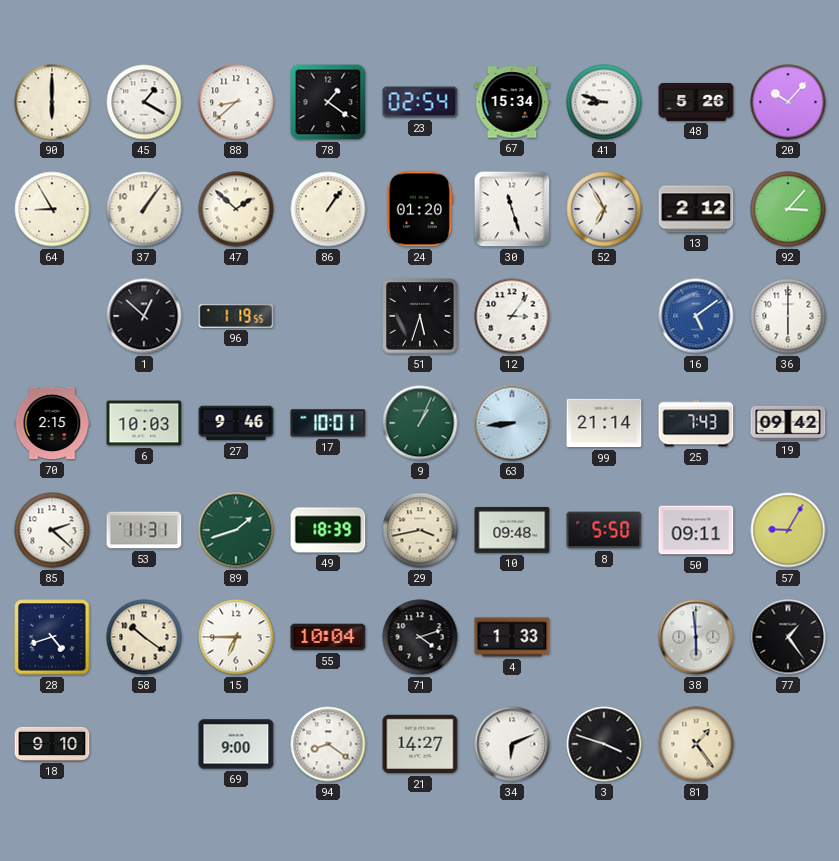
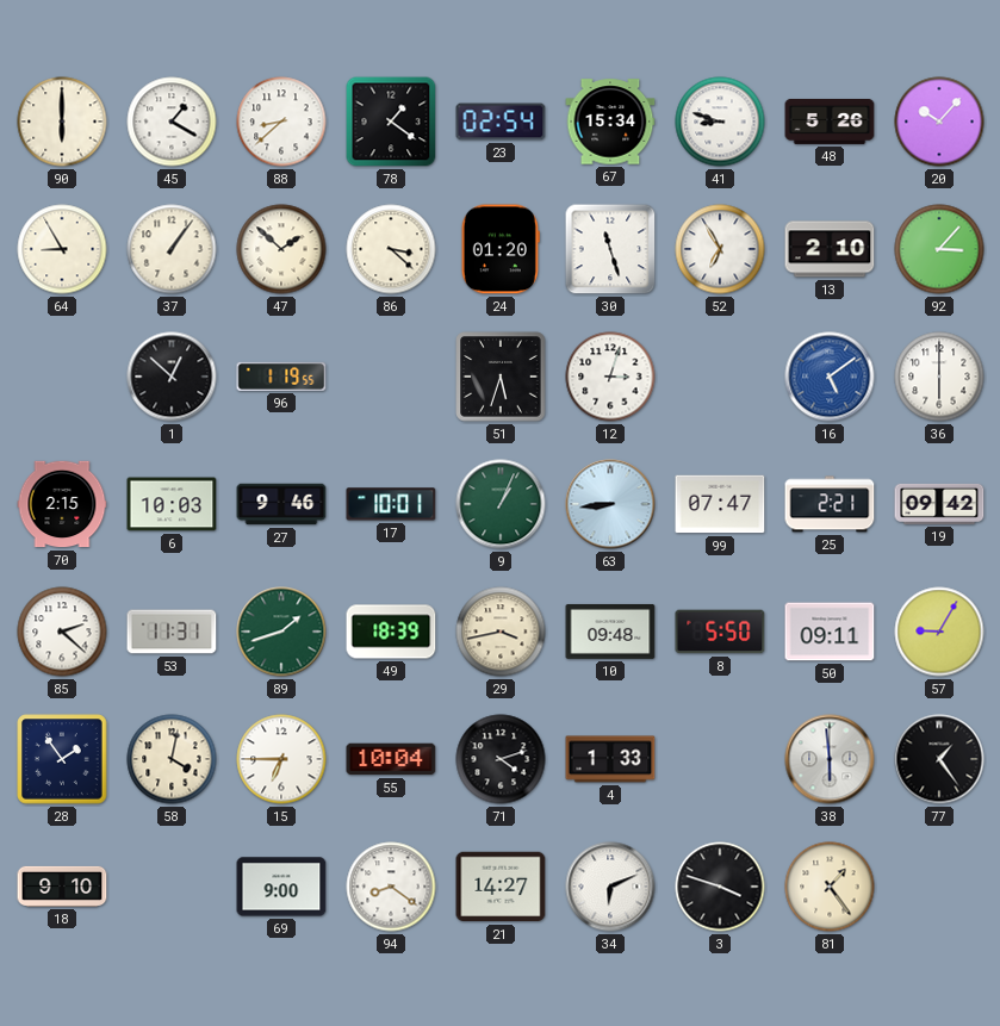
86: 1:06 -> 3:22
13: 2:12 -> 2:10
12: 3:06 -> 3:03
99: 21:14 -> 07:47
25: 7:43 -> 2:21
28: 4:42 -> 1:54
58: 10:21 -> 4:02
